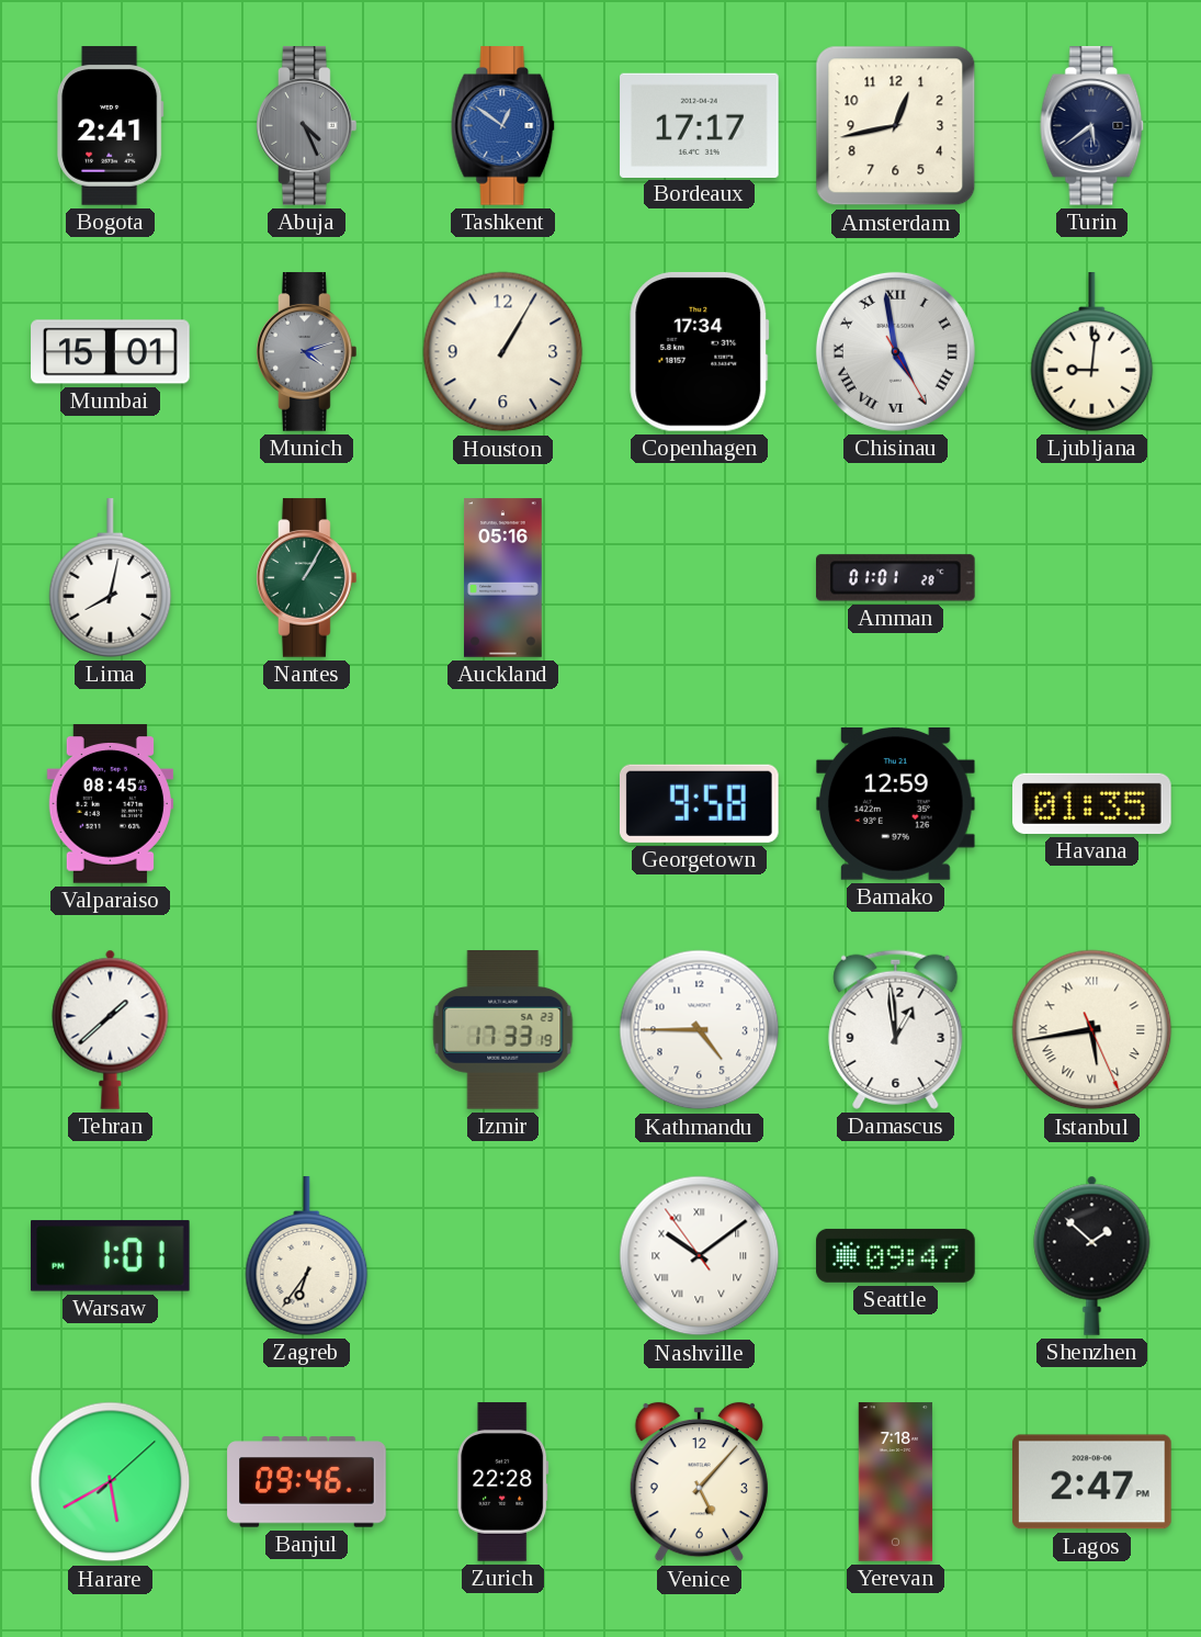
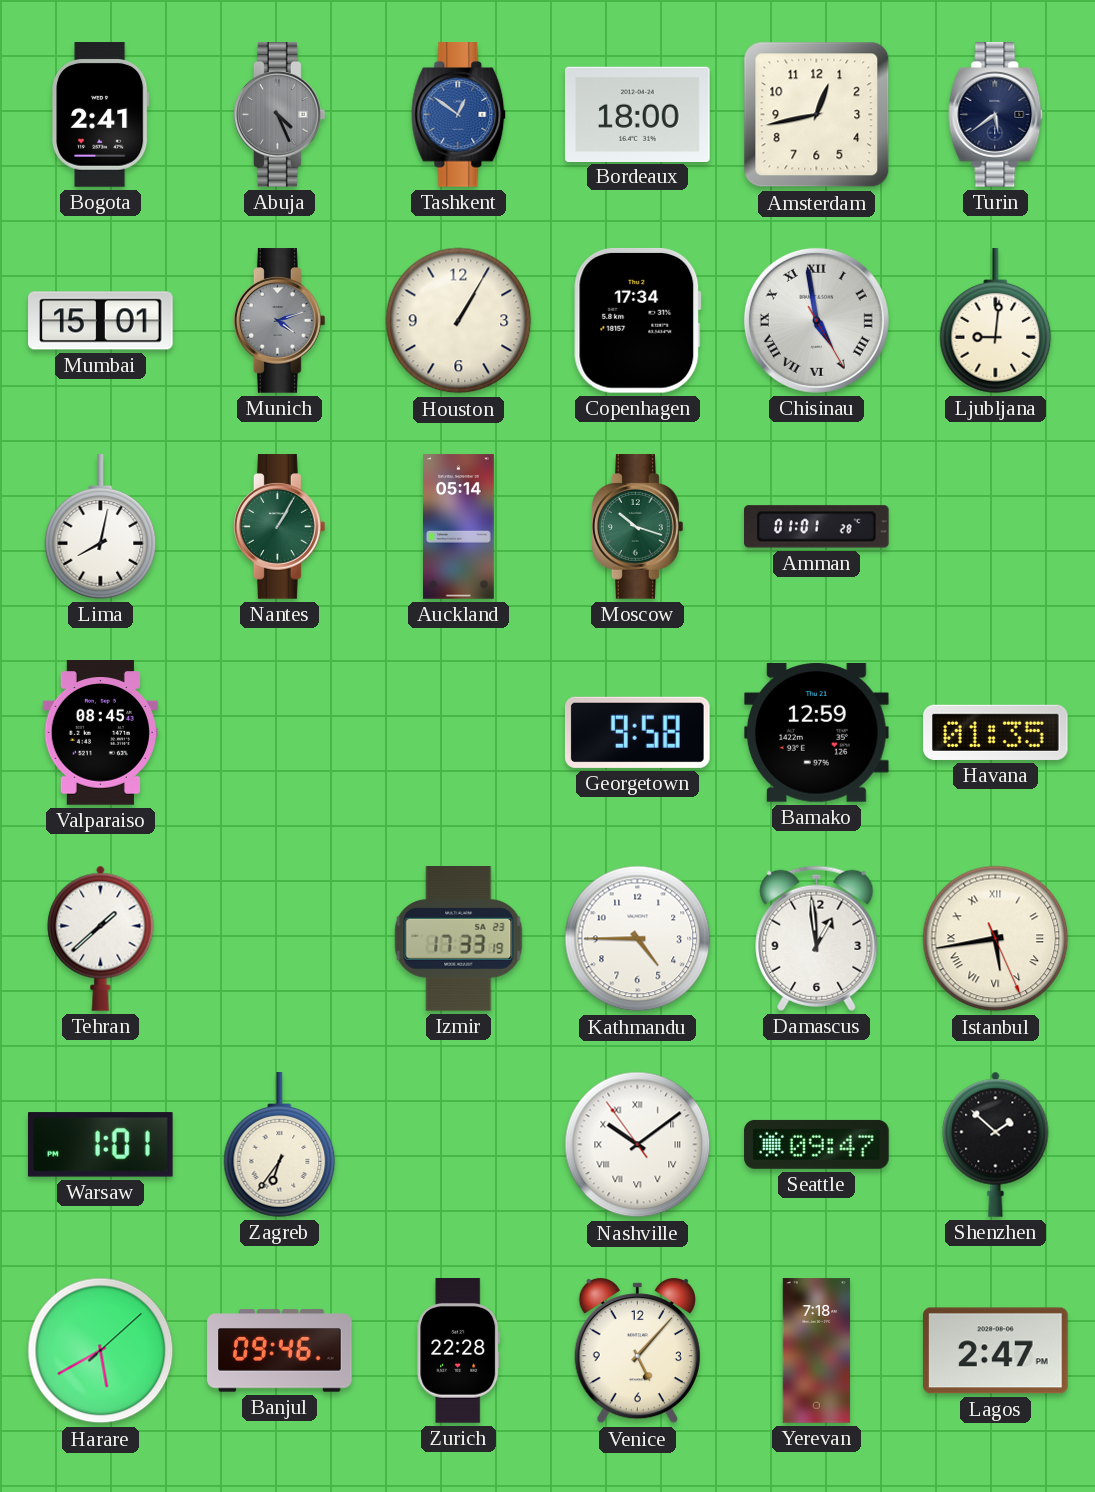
Bordeaux: 17:17 -> 18:00
Auckland: 05:16 -> 05:14
Moscow: none -> 10:18
